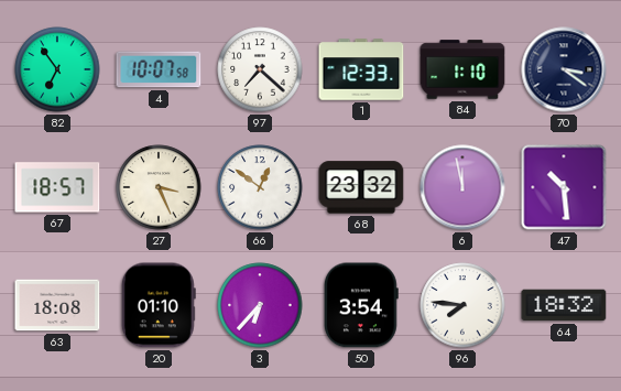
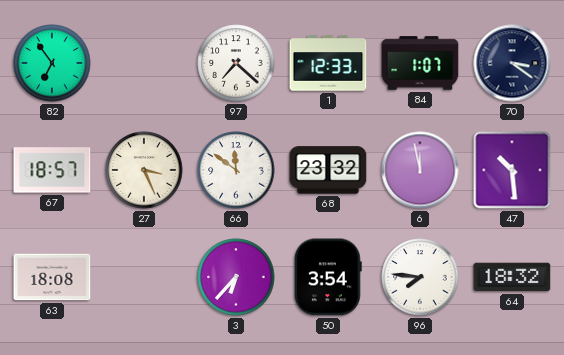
4: 10:07 -> none
84: 1:10 -> 1:07
66: 12:51 -> 11:51
20: 01:10 -> none
